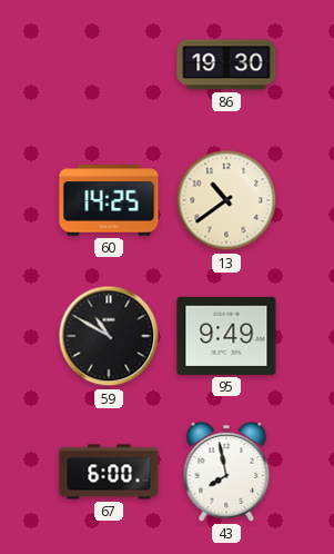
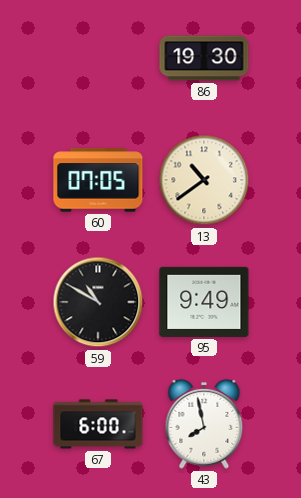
60: 14:25 -> 07:05
